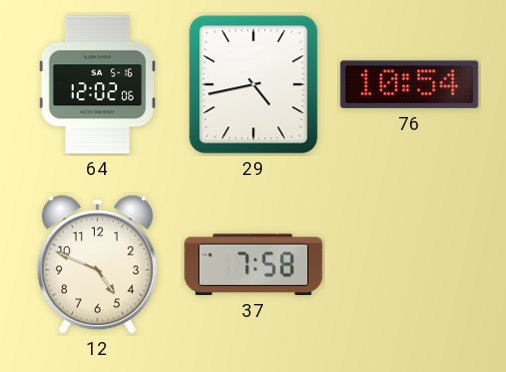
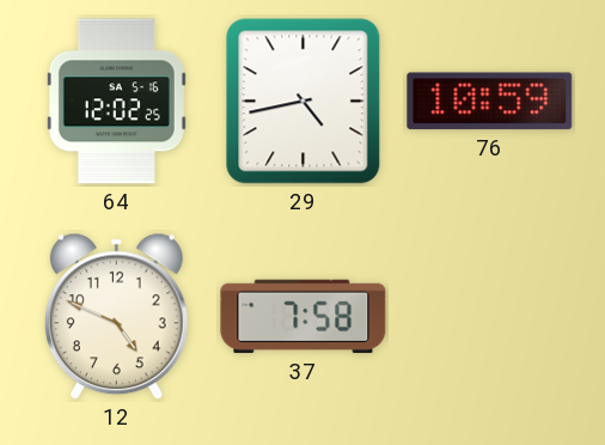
64: 12:02:06 -> 12:02:25
76: 10:54 -> 10:59
